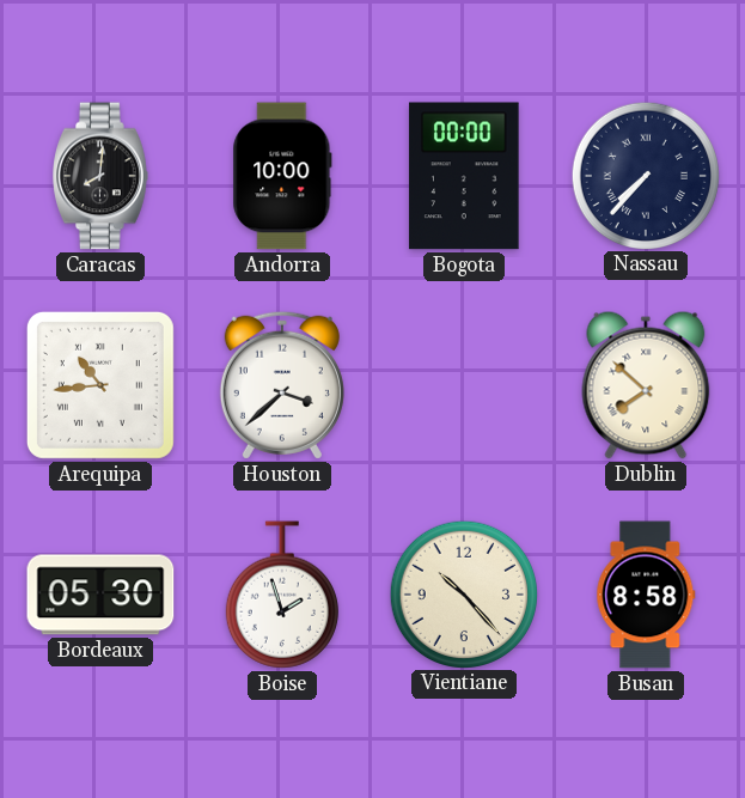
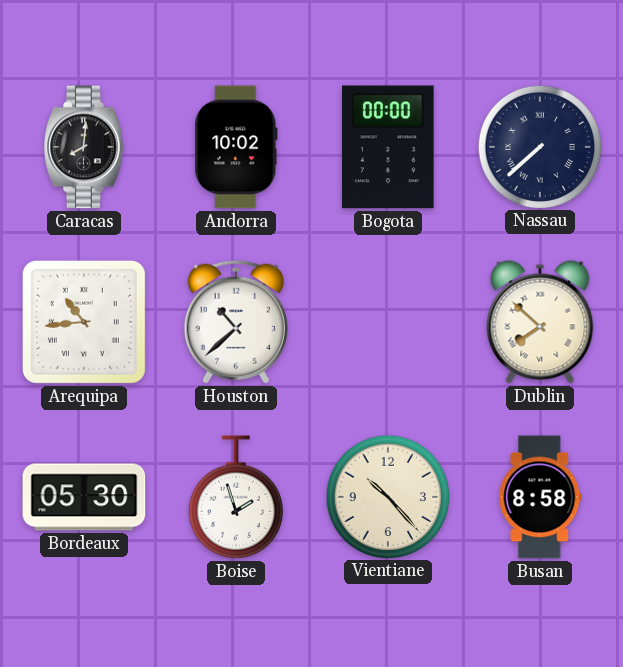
Andorra: 10:00 -> 10:02
Nassau: 7:37 -> 7:38
Houston: 3:38 -> 10:38
